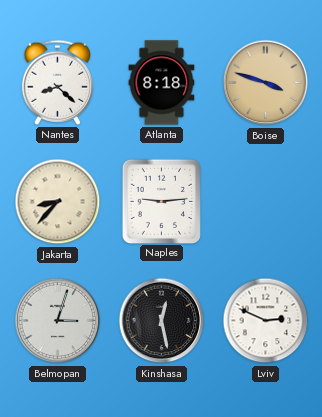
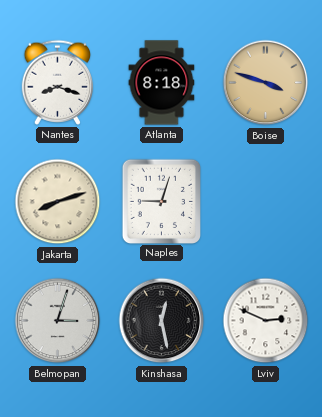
Nantes: 8:22 -> 8:18
Jakarta: 8:37 -> 8:12
Naples: 9:14 -> 9:03
